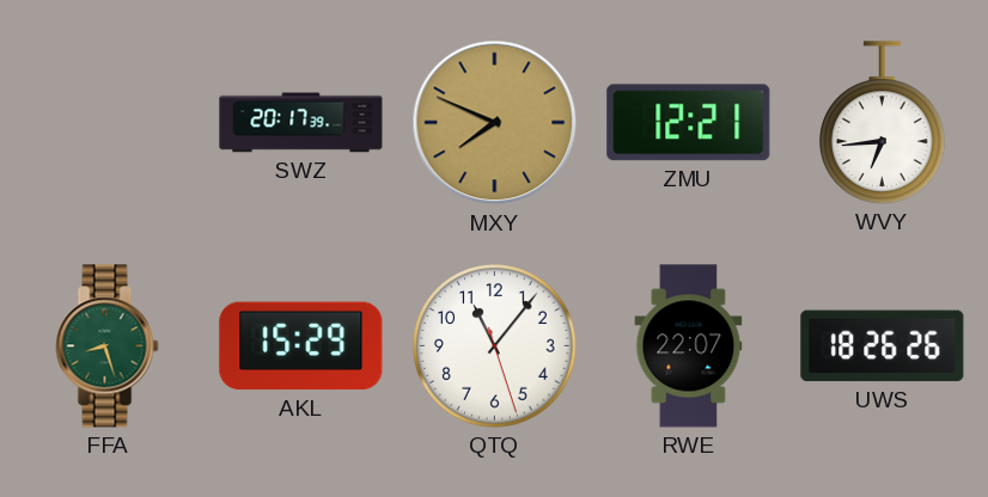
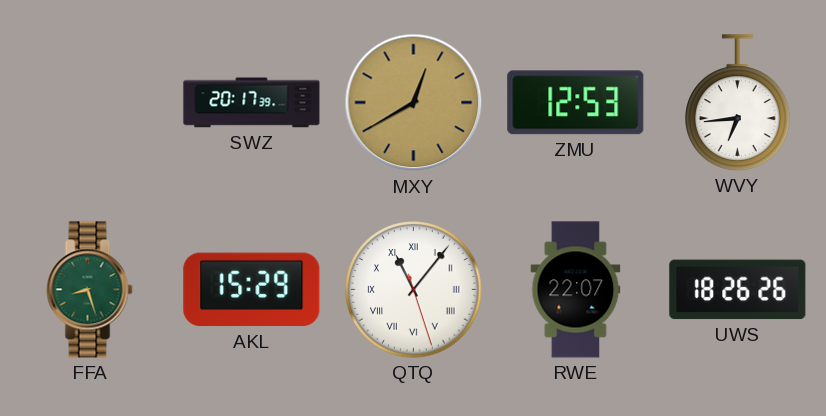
MXY: 7:49 -> 12:40
ZMU: 12:21 -> 12:53
QTQ numerals: Arabic -> Roman
